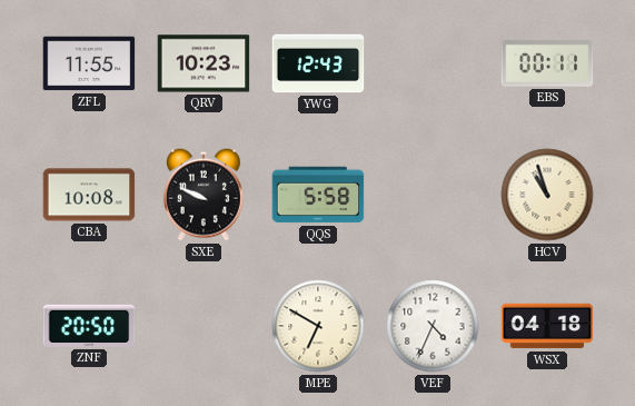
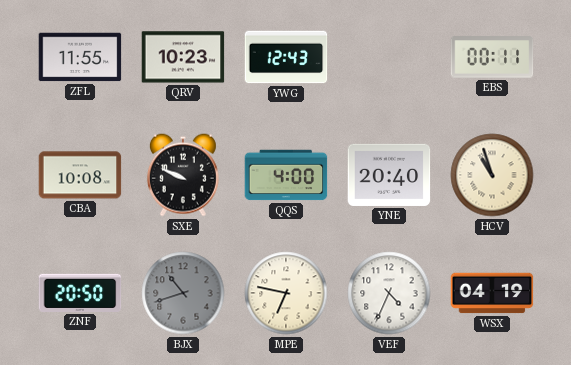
QQS: 5:58 -> 4:00
YNE: none -> 20:40
BJX: none -> 10:42
MPE: 6:50 -> 6:47
WSX: 04:18 -> 04:19
